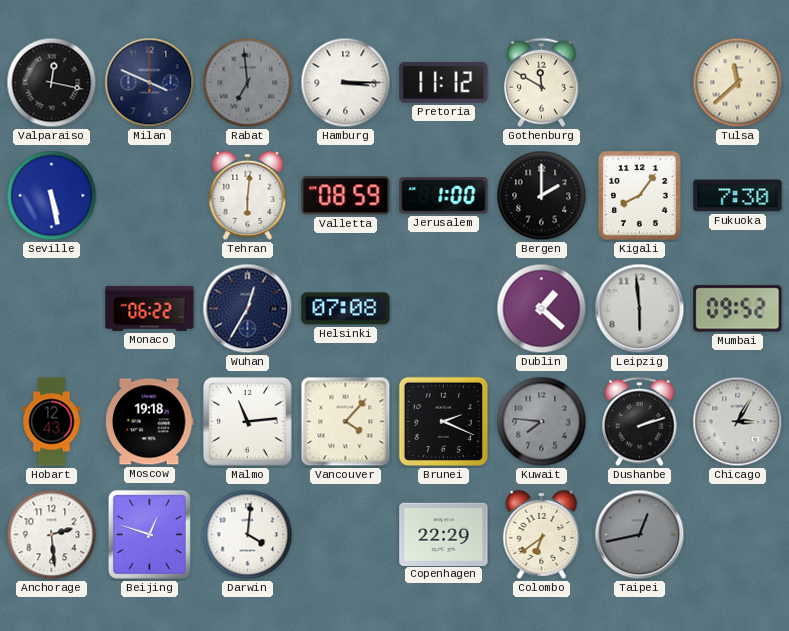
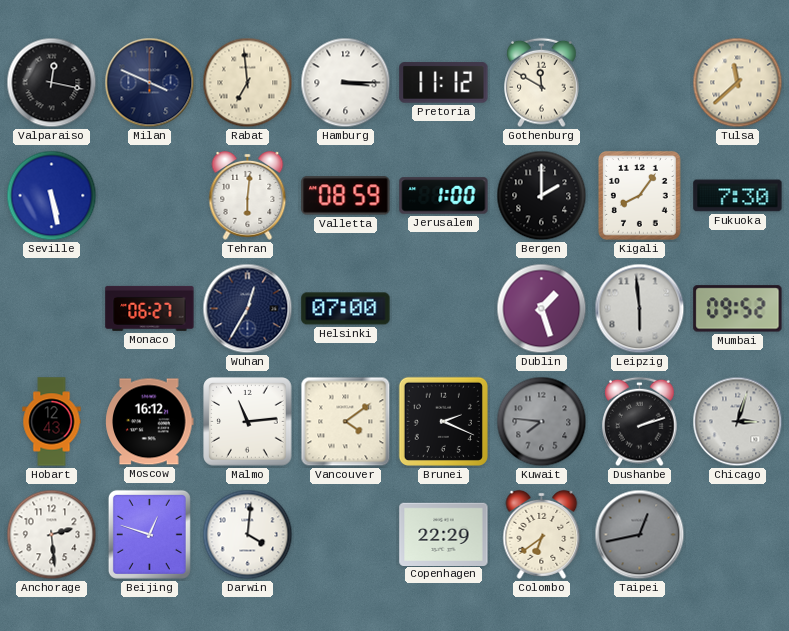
Rabat dial: grey -> cream
Monaco: 06:22 -> 06:27
Helsinki: 07:08 -> 07:00
Dublin: 1:22 -> 1:27
Moscow: 19:18 -> 16:12
Vancouver: 4:07 -> 4:09
Chicago: 3:05 -> 3:03
